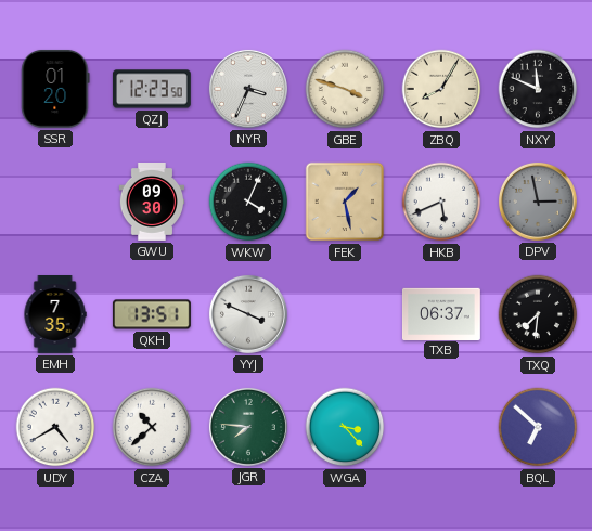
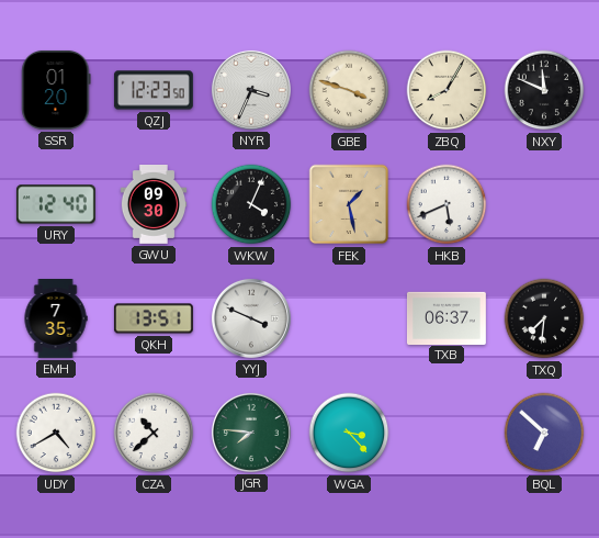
URY: none -> 12:40
DPV: 2:58 -> none
